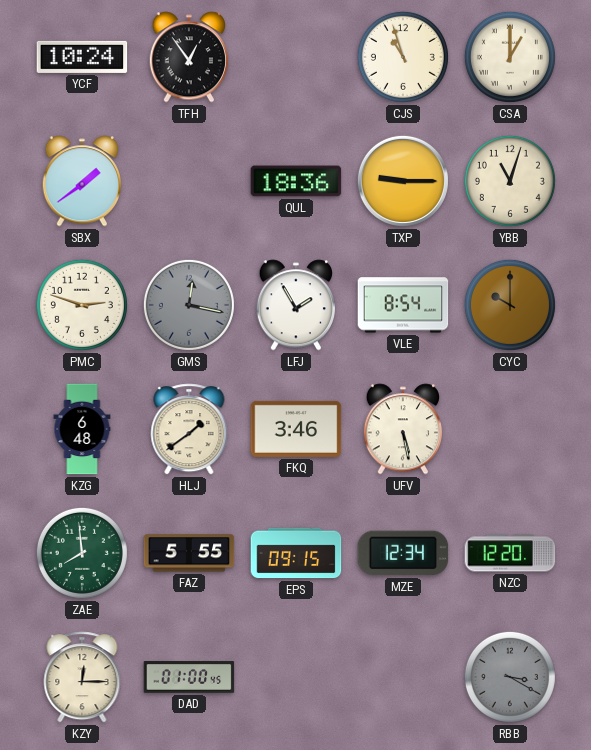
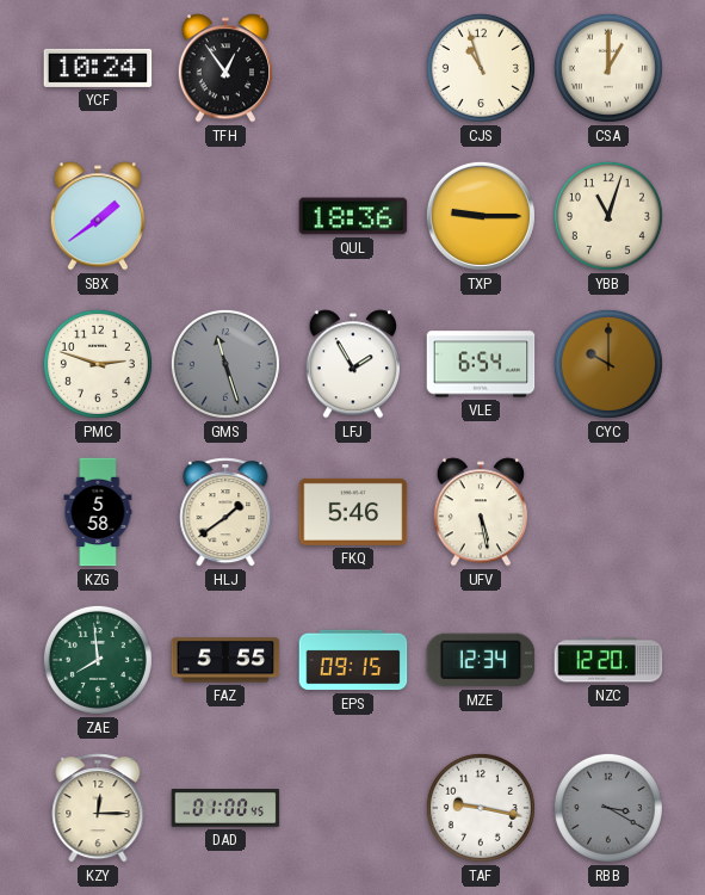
GMS: 12:17 -> 11:27
VLE: 8:54 -> 6:54
KZG: 6:48 -> 5:58
FKQ: 3:46 -> 5:46
TAF: none -> 9:17
